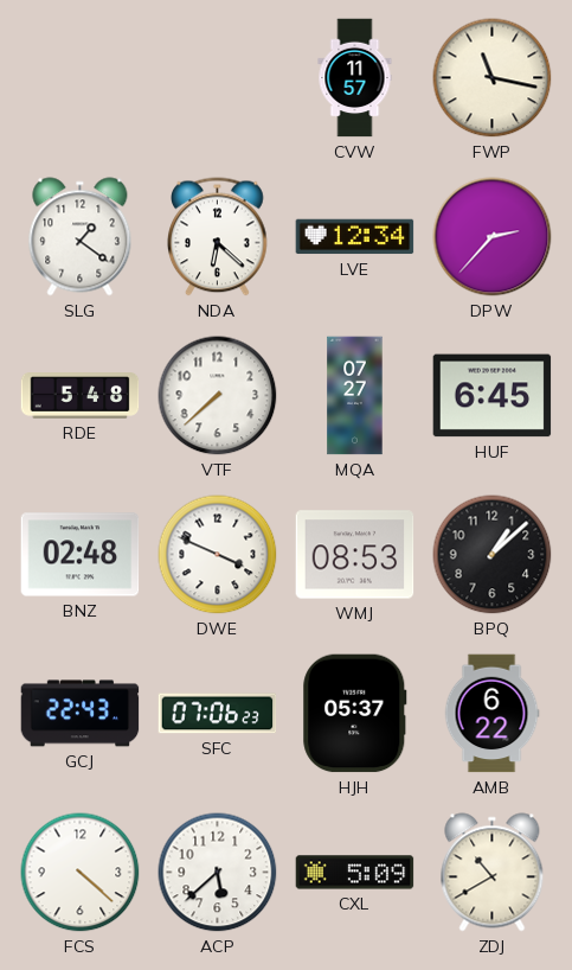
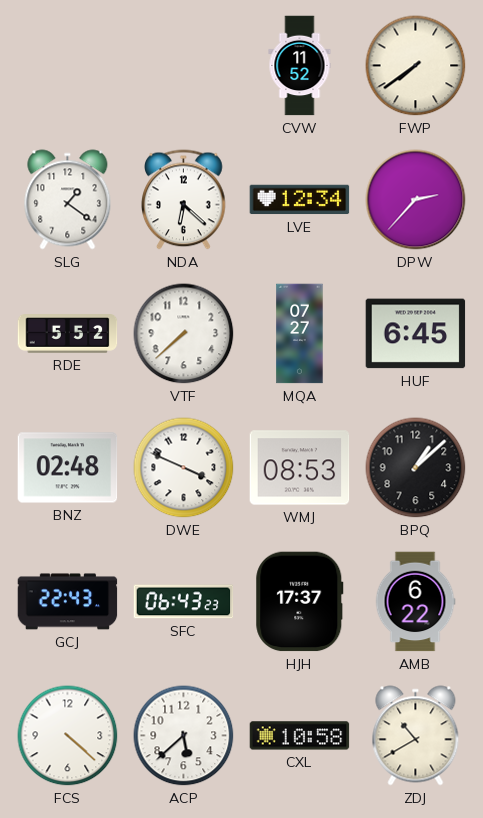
CVW: 11:57 -> 11:52
FWP: 11:17 -> 7:39
RDE: 5:48 -> 5:52
SFC: 07:06 -> 06:43
HJH: 05:37 -> 17:37
CXL: 5:09 -> 10:58
